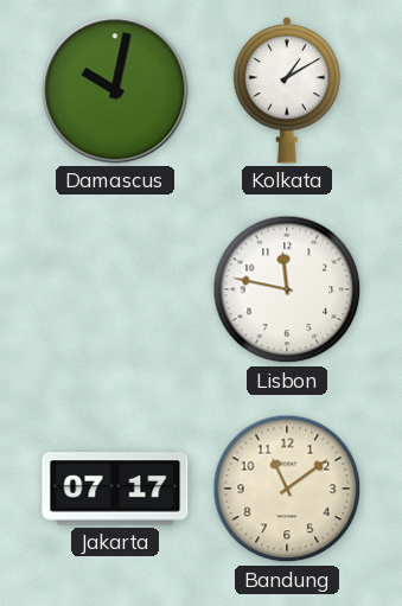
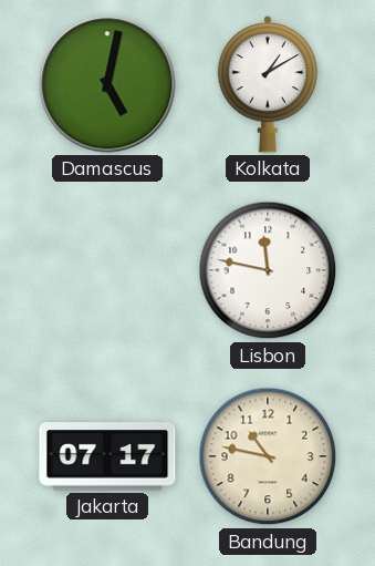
Damascus: 10:02 -> 5:02
Bandung: 11:09 -> 10:47
